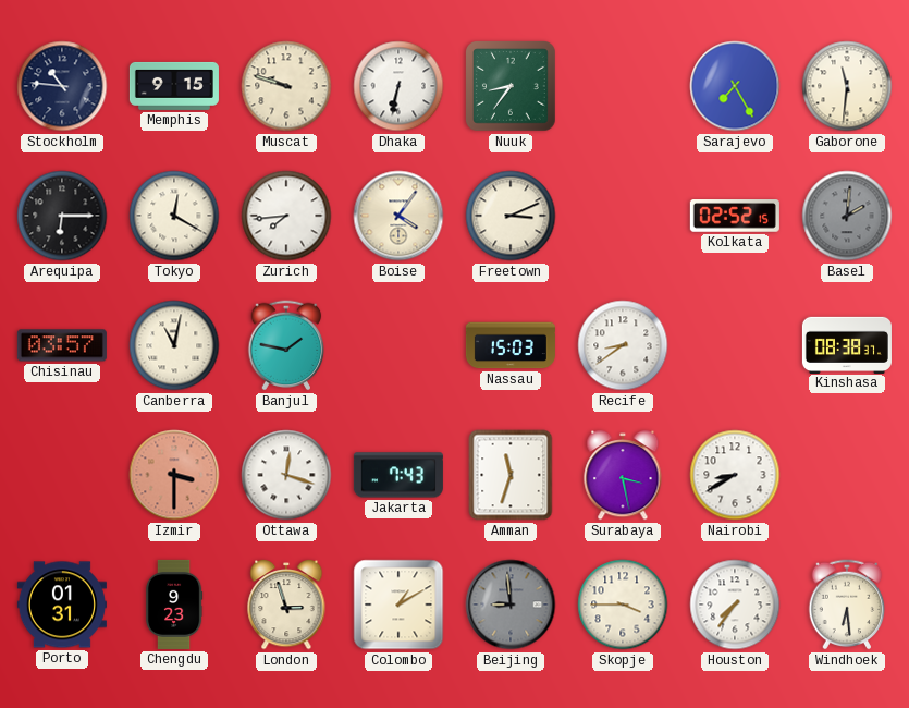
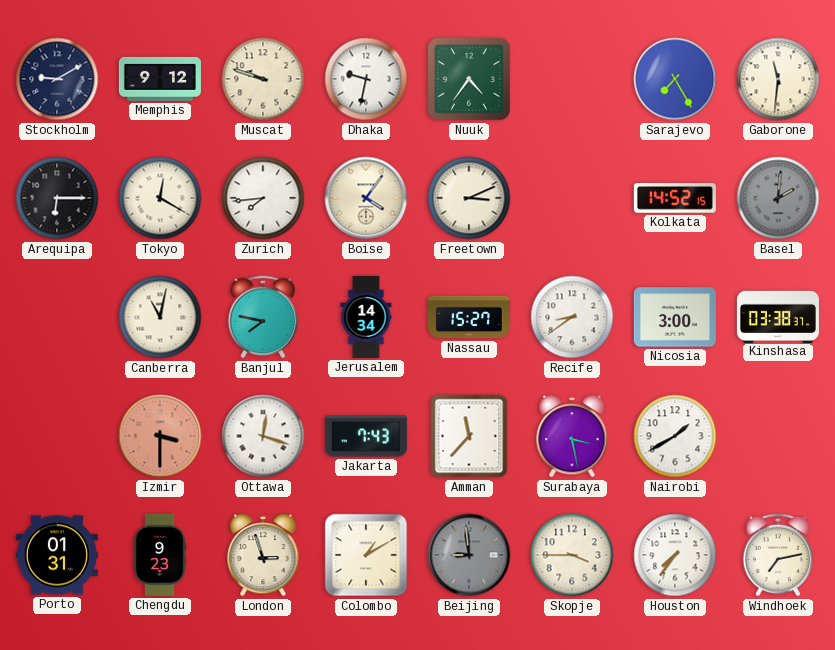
Stockholm: 10:46 -> 9:10
Memphis: 9:15 -> 9:12
Dhaka: 6:32 -> 9:32
Nuuk: 8:36 -> 4:36
Kolkata: 02:52 -> 14:52
Chisinau: 03:57 -> none
Banjul: 1:47 -> 7:47
Jerusalem: none -> 14:34
Nassau: 15:03 -> 15:27
Nicosia: none -> 3:00
Kinshasa: 08:38 -> 03:38
Amman: 11:33 -> 11:37
Nairobi: 8:40 -> 1:40
Windhoek: 6:29 -> 7:13
